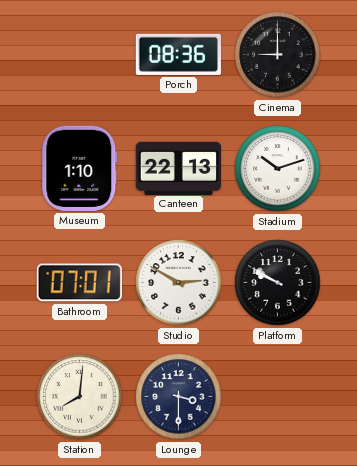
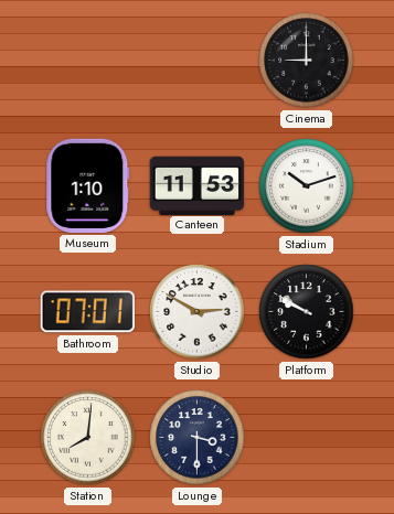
Porch: 08:36 -> none
Canteen: 22:13 -> 11:53
